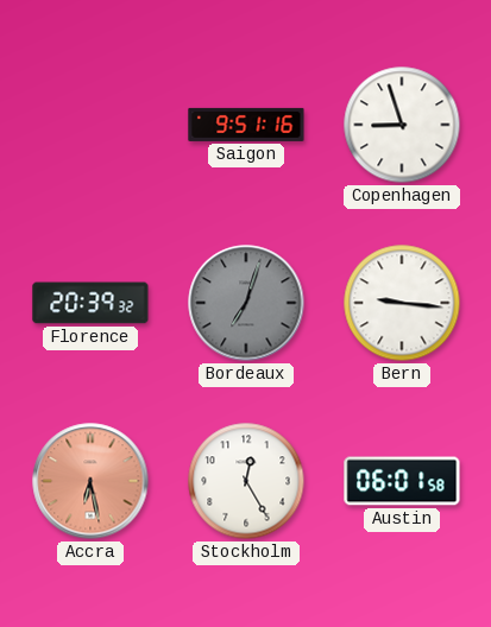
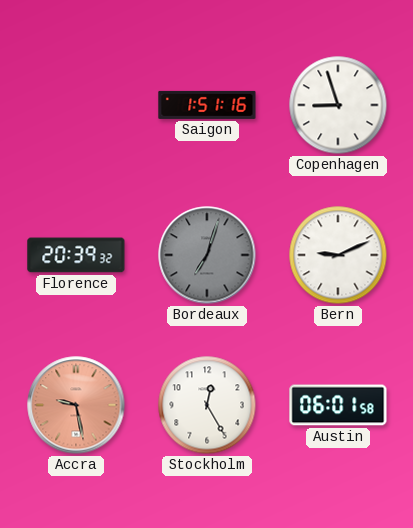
Saigon: 9:51 -> 1:51
Bern: 9:16 -> 9:11
Accra: 6:28 -> 9:28
